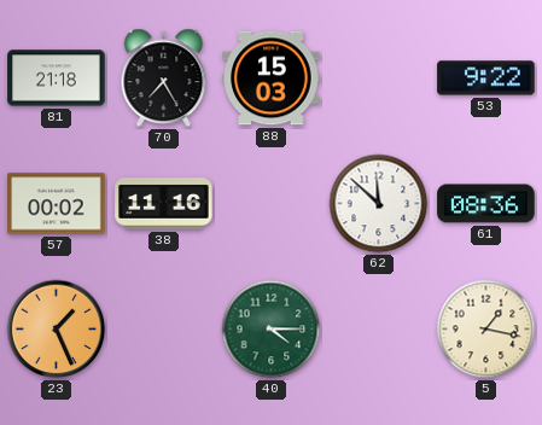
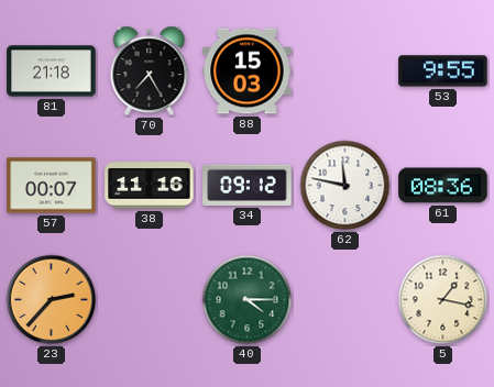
53: 9:22 -> 9:55
57: 00:02 -> 00:07
34: none -> 09:12
62: 11:52 -> 11:47
23: 1:26 -> 2:37
